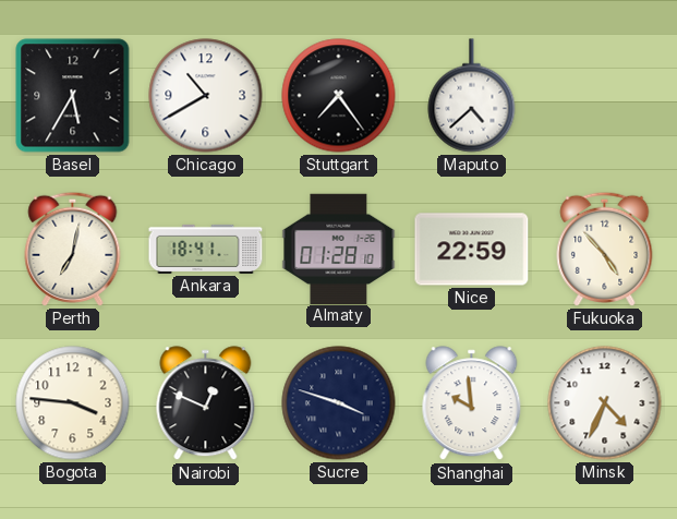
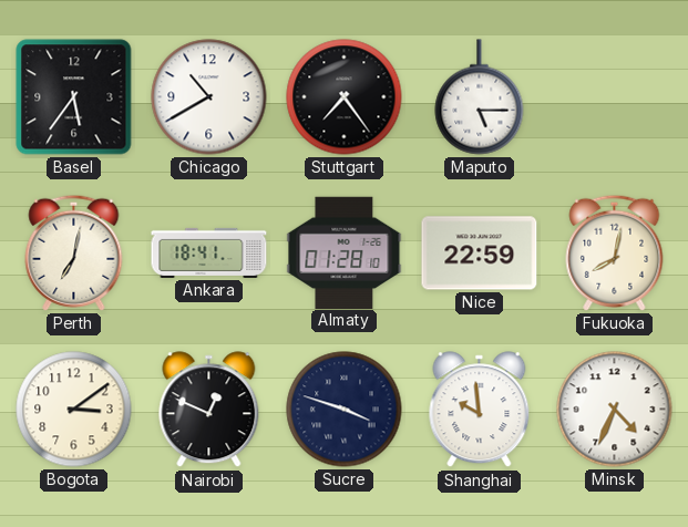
Basel: 5:35 -> 5:36
Maputo: 4:38 -> 5:15
Fukuoka: 4:53 -> 8:02
Bogota: 3:46 -> 3:09
